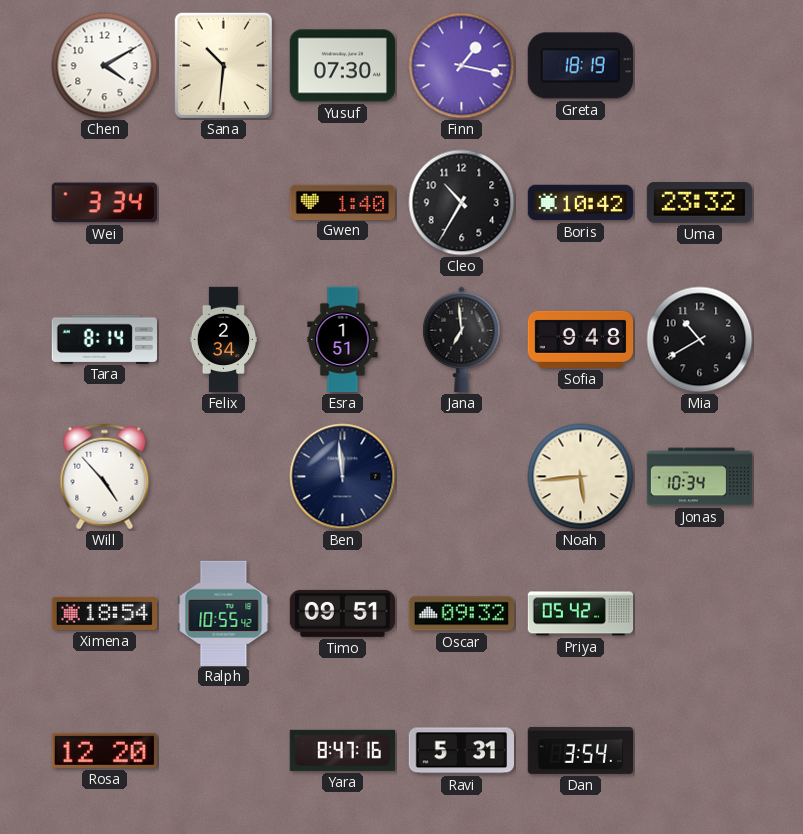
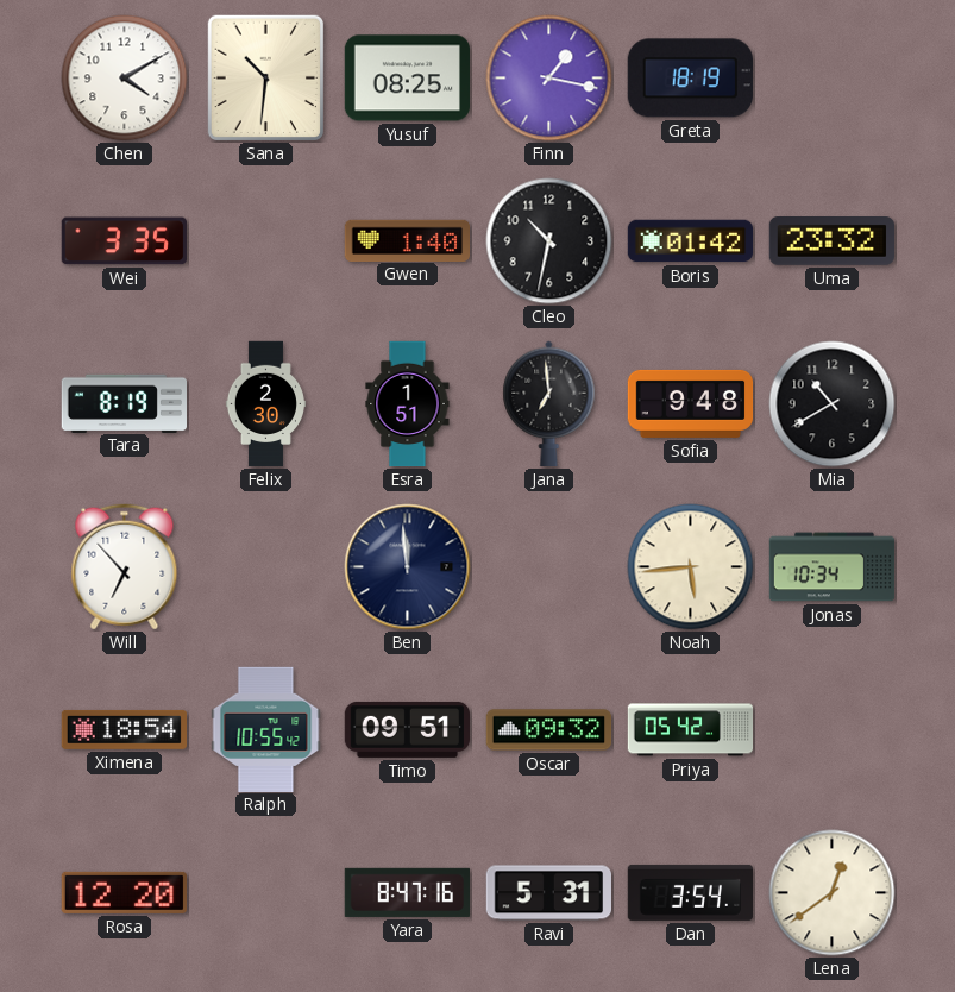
Yusuf: 07:30 -> 08:25
Wei: 3:34 -> 3:35
Cleo: 10:35 -> 10:32
Boris: 10:42 -> 01:42
Tara: 8:14 -> 8:19
Felix: 2:34 -> 2:30
Will: 4:53 -> 6:53
Lena: none -> 12:39
